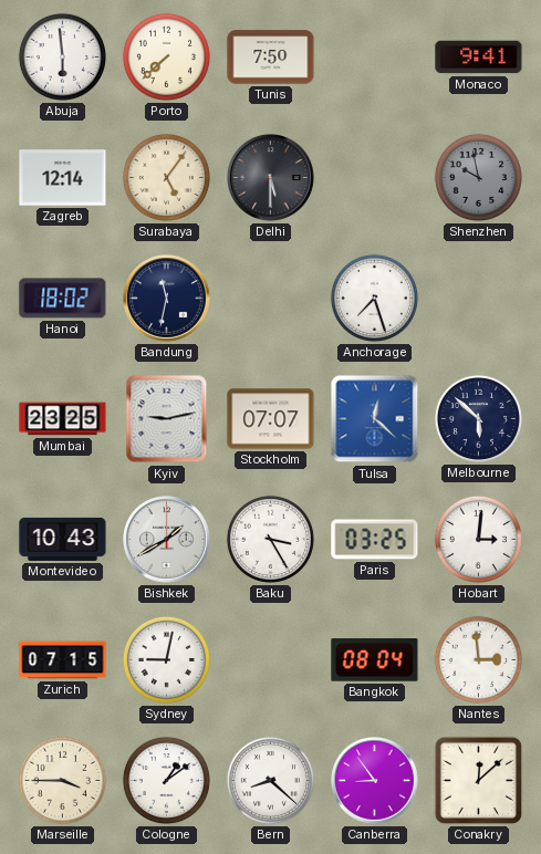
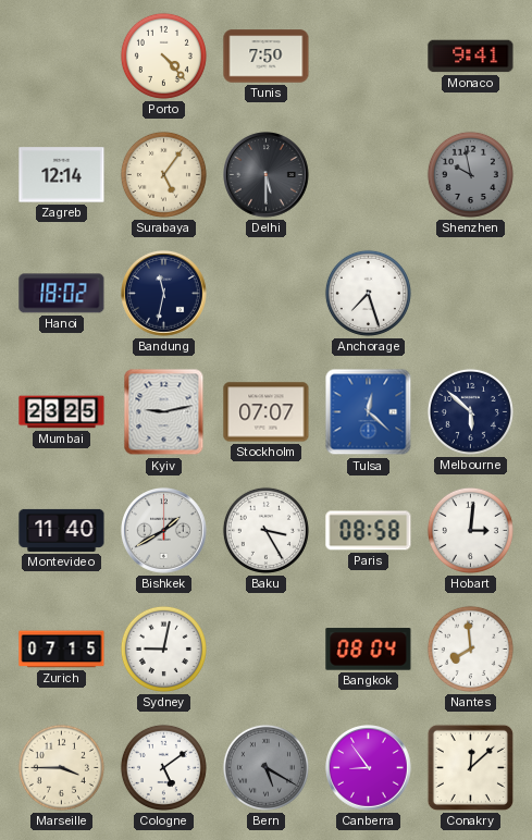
Abuja: 5:59 -> none
Porto: 7:38 -> 4:23
Montevideo: 10:43 -> 11:40
Paris: 03:25 -> 08:58
Nantes: 2:59 -> 7:59
Cologne: 1:09 -> 5:09
Bern: 8:22 -> 5:20
Bern dial: white -> grey
